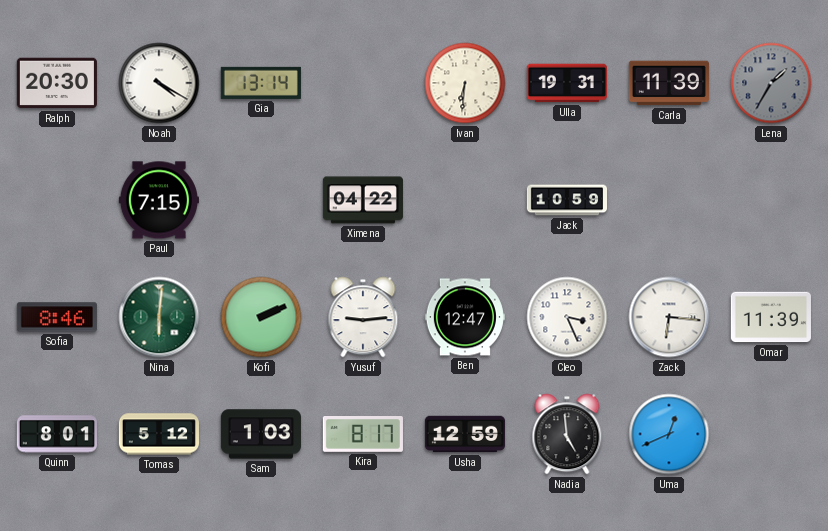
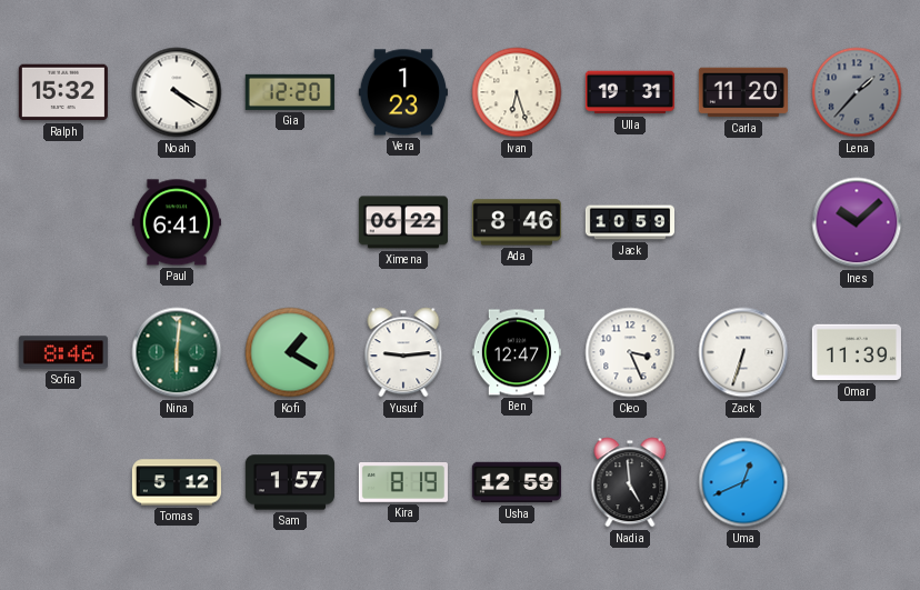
Ralph: 20:30 -> 15:32
Gia: 13:14 -> 12:20
Vera: none -> 1:23
Ivan: 6:31 -> 6:27
Carla: 11:39 -> 11:20
Lena: 1:35 -> 1:37
Paul: 7:15 -> 6:41
Ximena: 04:22 -> 06:22
Ada: none -> 8:46
Ines: none -> 10:08
Kofi: 2:11 -> 1:20
Zack: 6:16 -> 6:33
Quinn: 8:01 -> none
Sam: 1:03 -> 1:57
Kira: 8:17 -> 8:19
